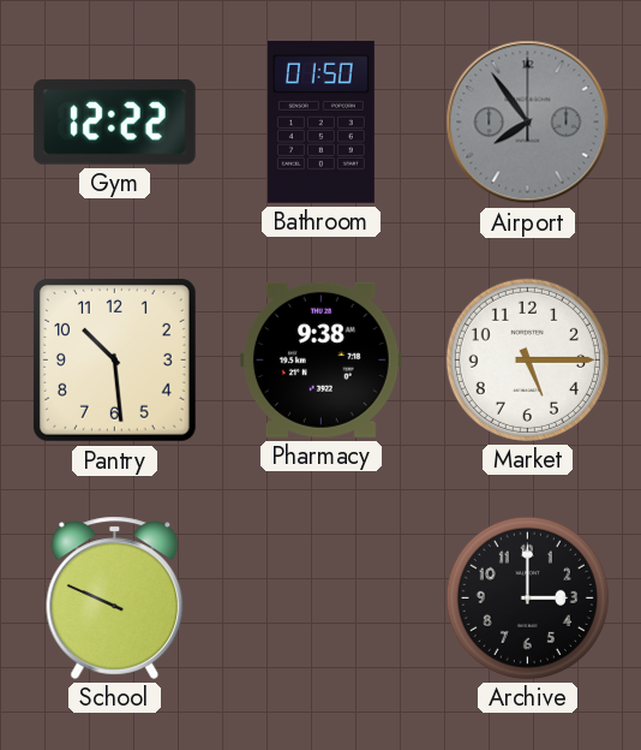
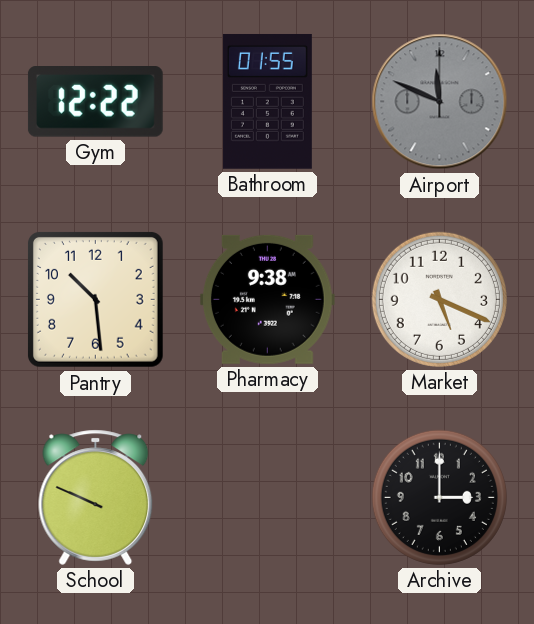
Bathroom: 01:50 -> 01:55
Airport: 7:54 -> 11:49
Market: 5:15 -> 5:19
